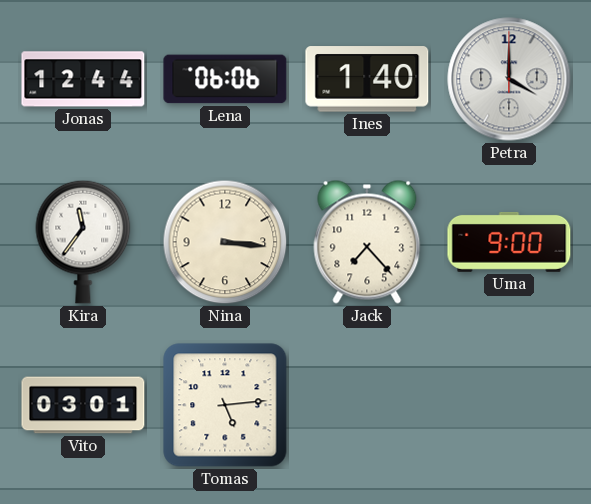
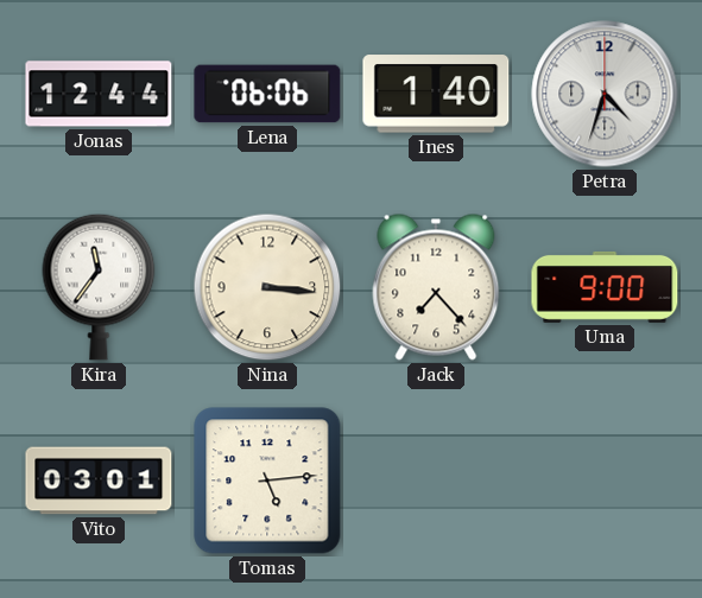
Petra: 4:00 -> 4:33
